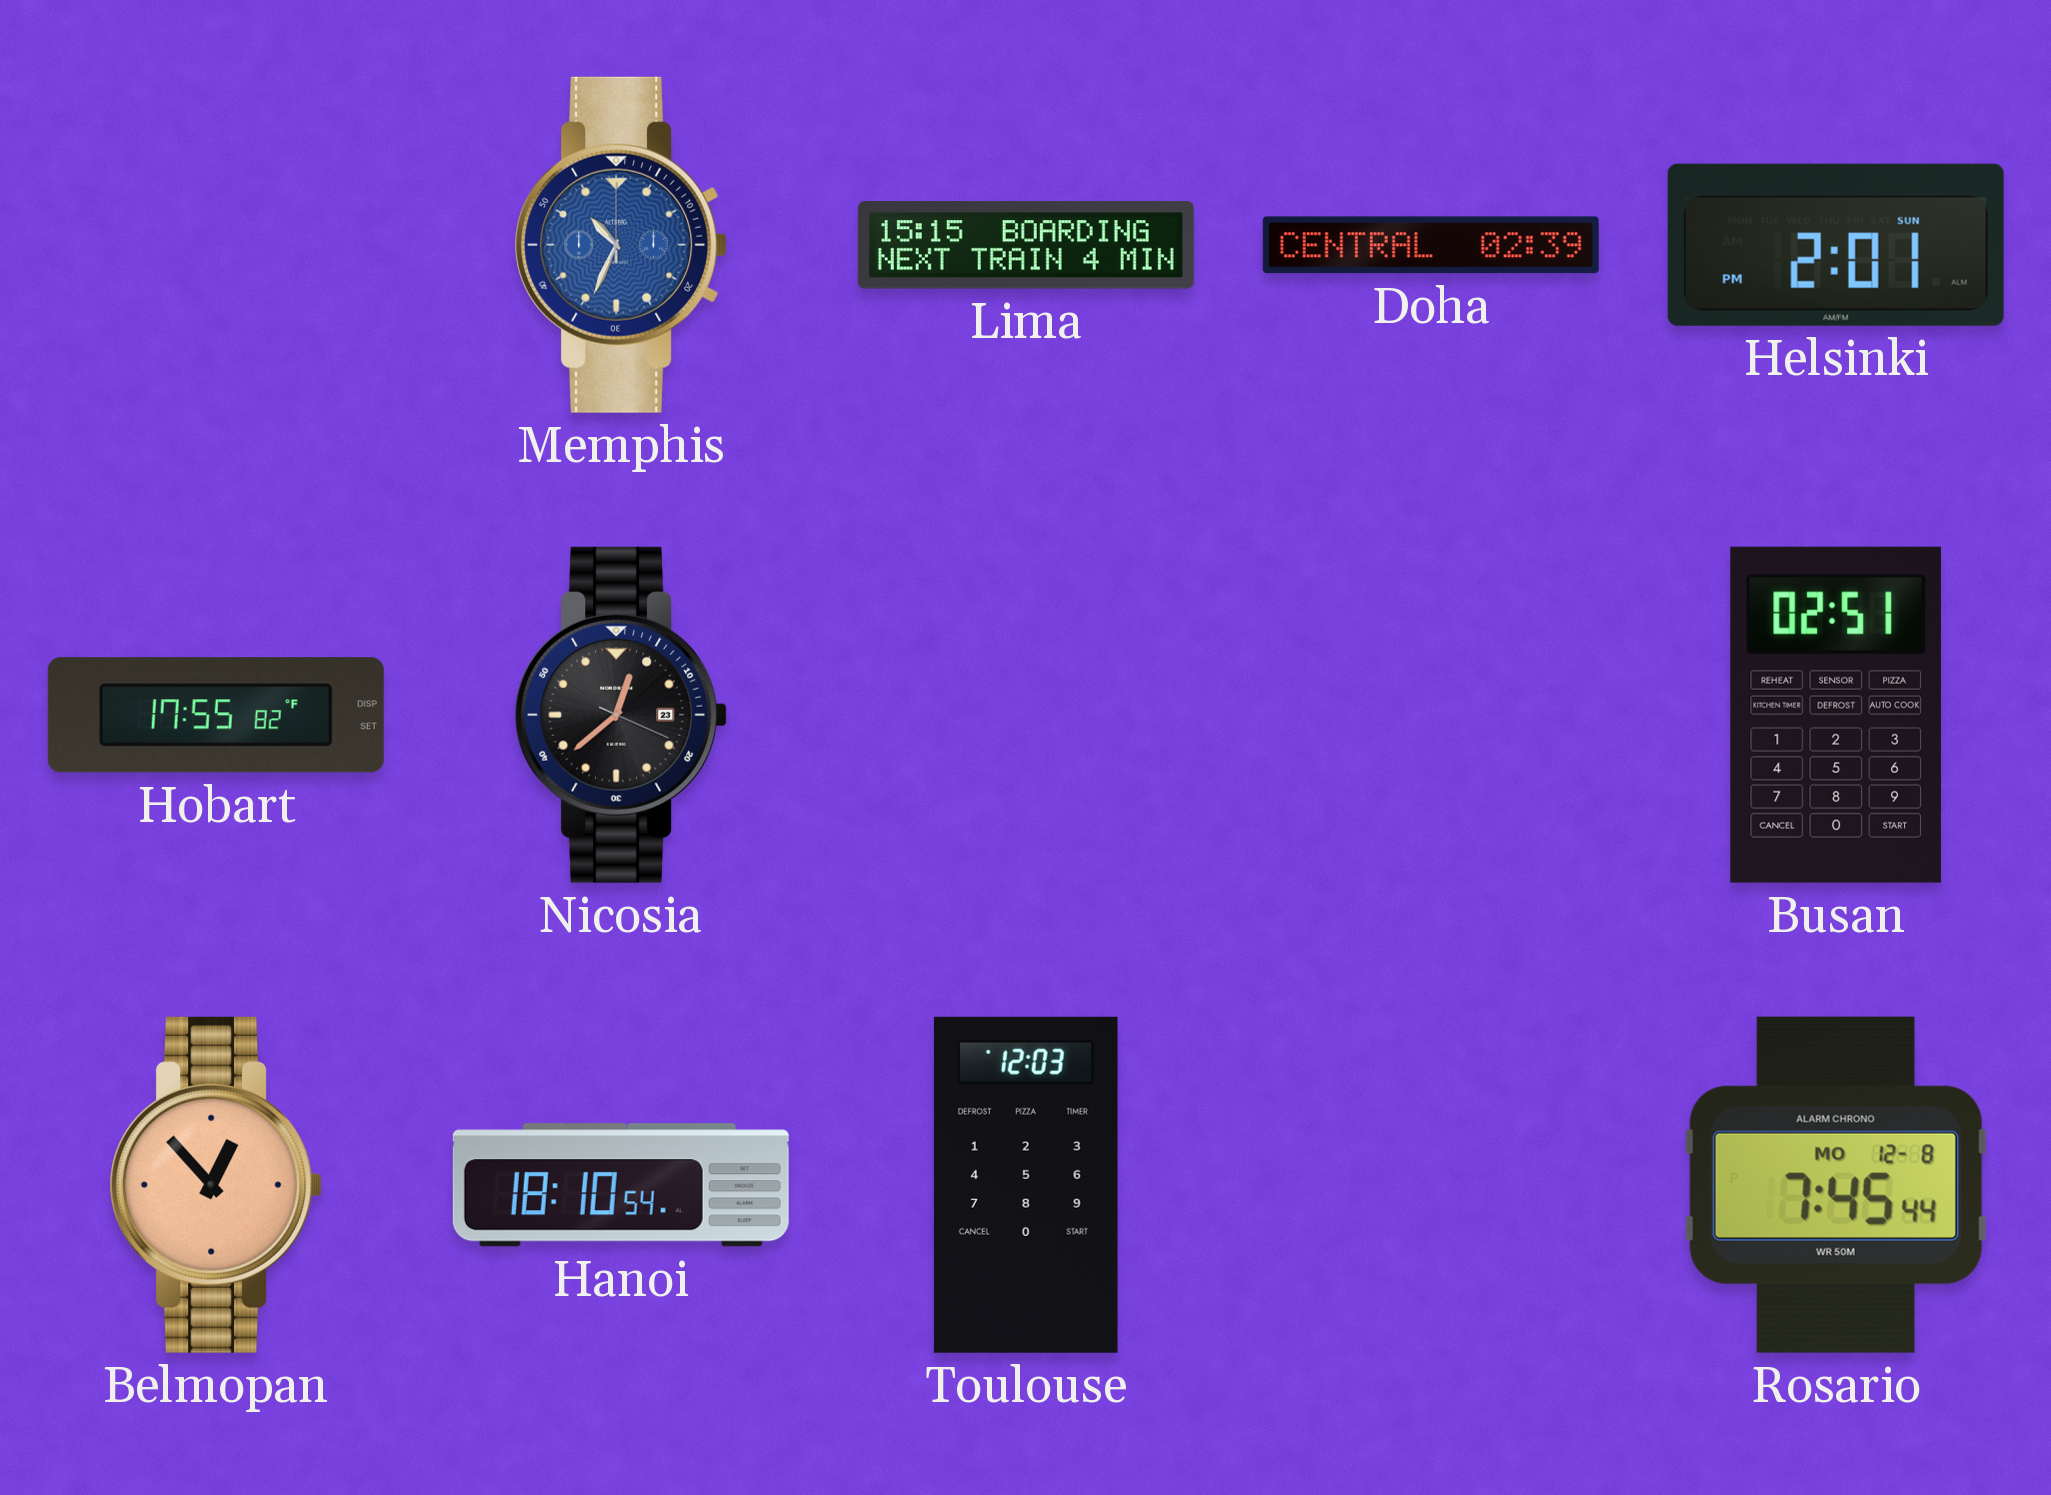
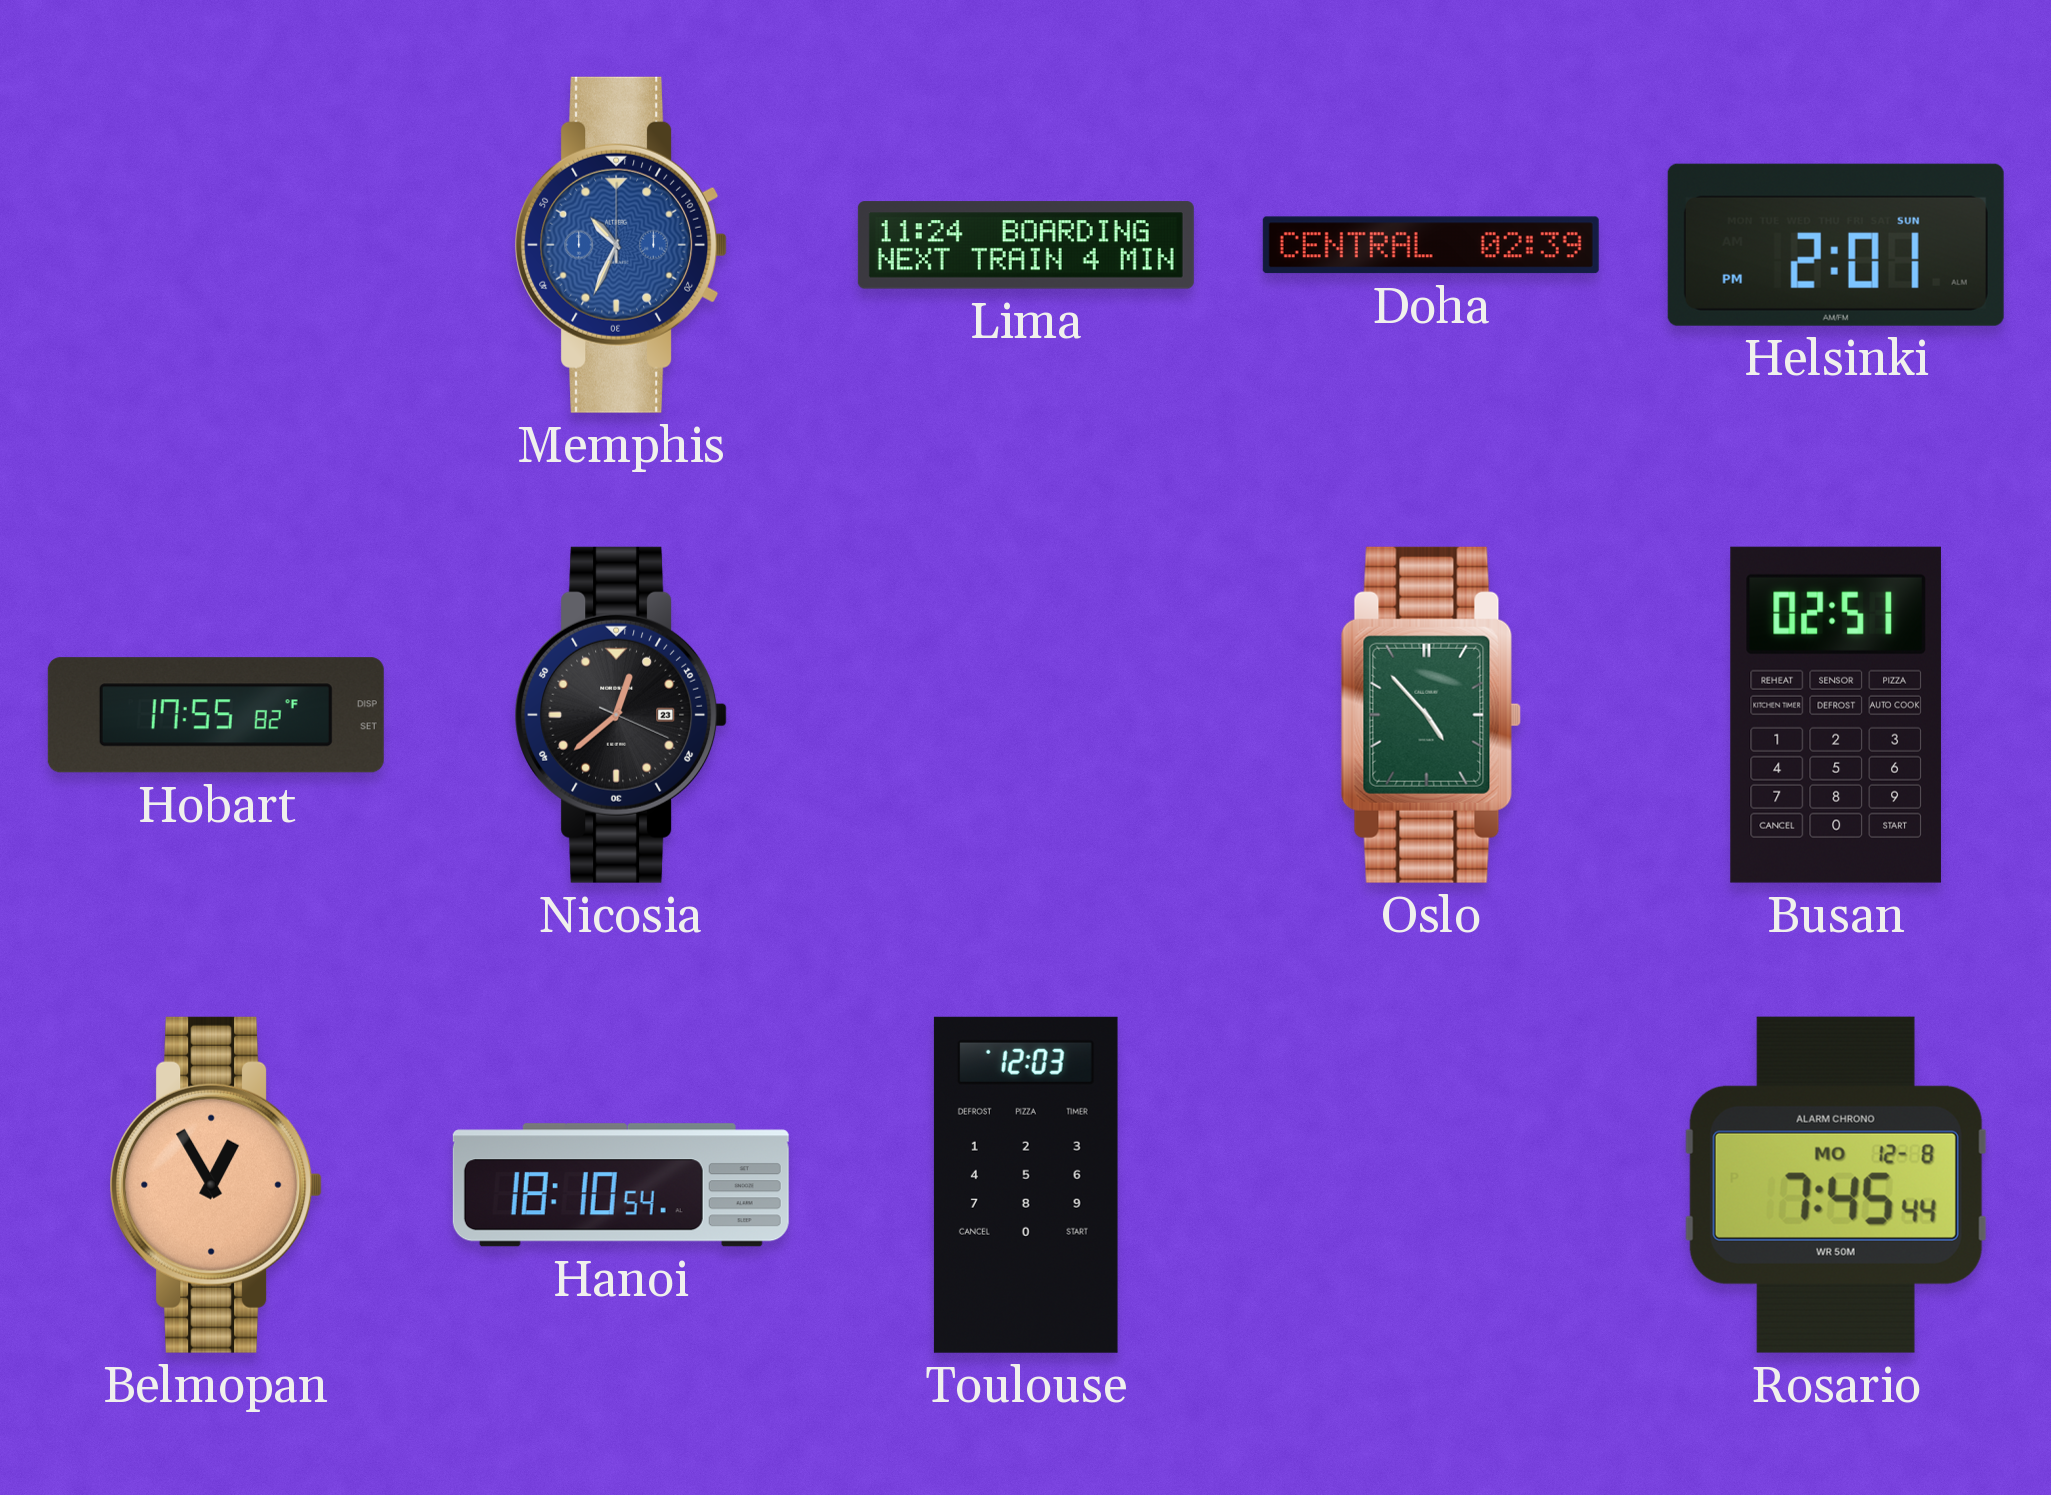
Lima: 15:15 -> 11:24
Oslo: none -> 4:53
Belmopan: 12:53 -> 12:55
